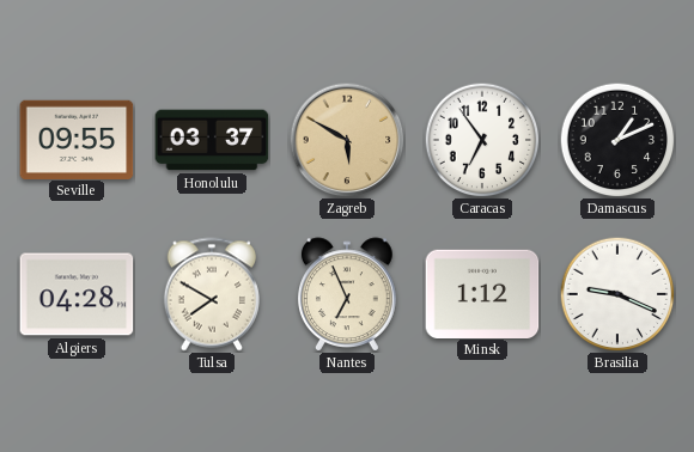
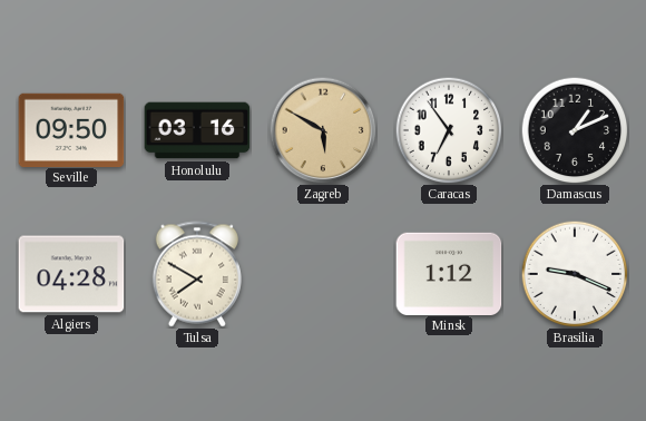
Seville: 09:55 -> 09:50
Honolulu: 03:37 -> 03:16
Nantes: 6:56 -> none
